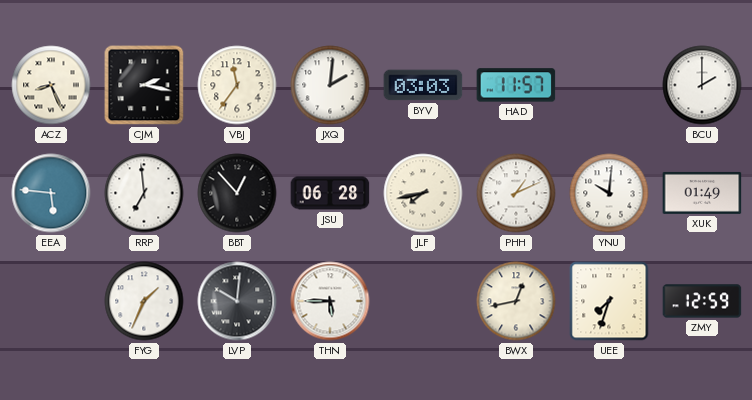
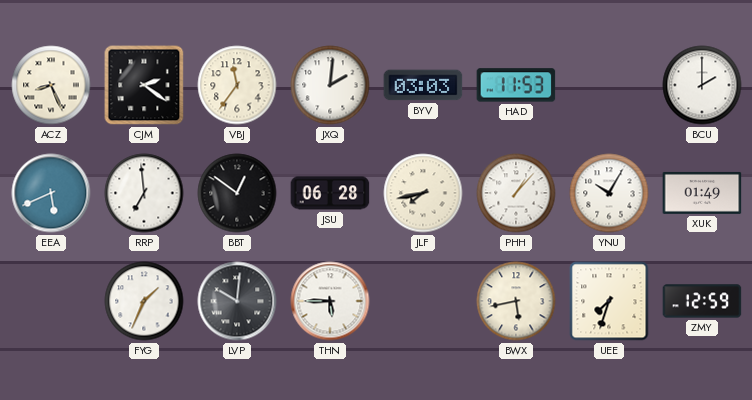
CJM: 2:17 -> 2:21
HAD: 11:57 -> 11:53
EEA: 5:46 -> 5:41
BBT: 12:53 -> 12:51
PHH: 1:11 -> 1:07
YNU: 10:01 -> 10:05
BWX: 12:43 -> 5:43
